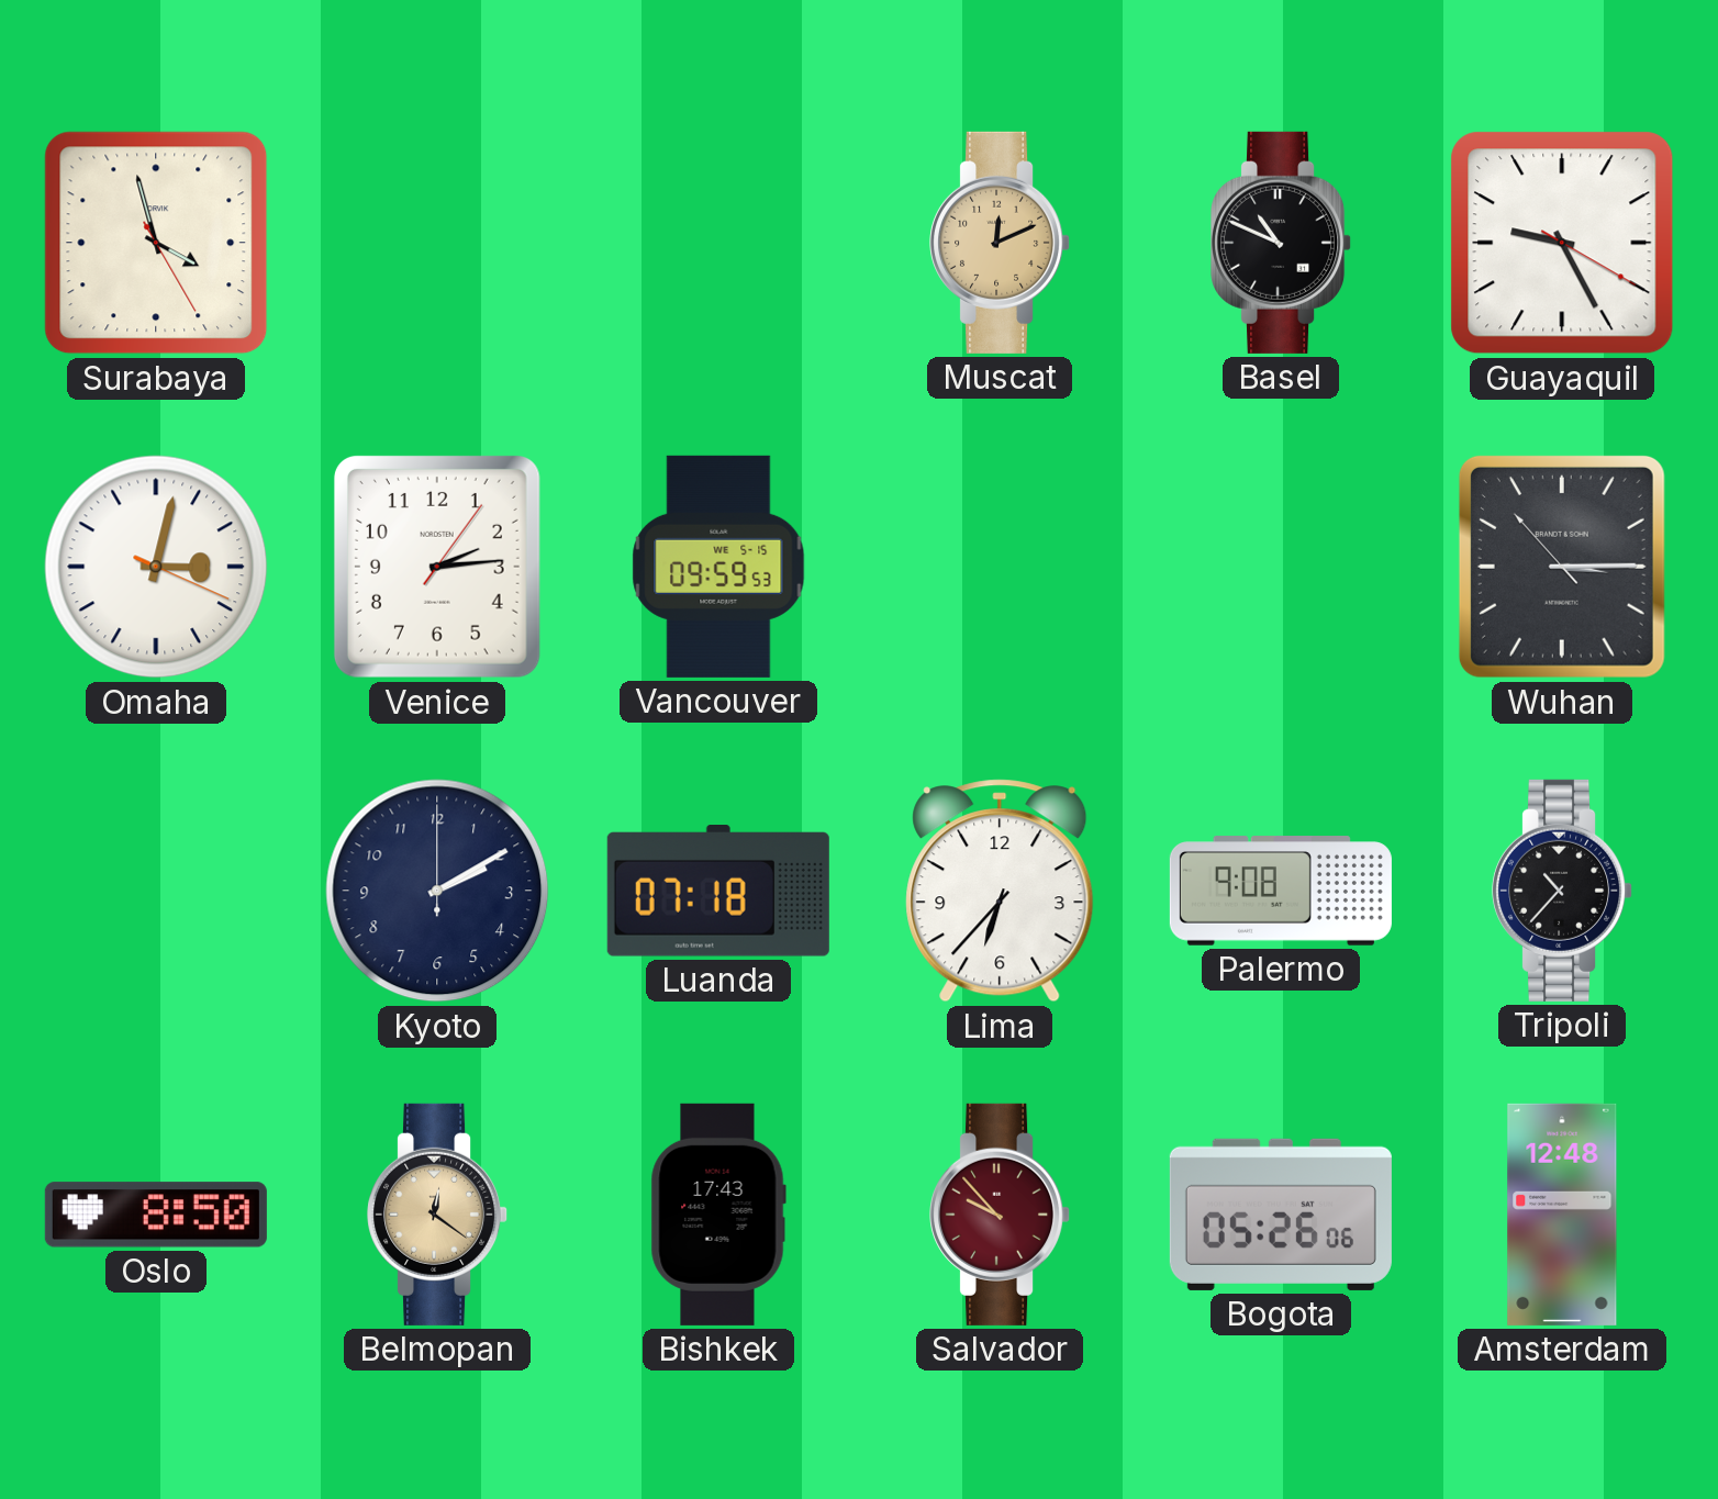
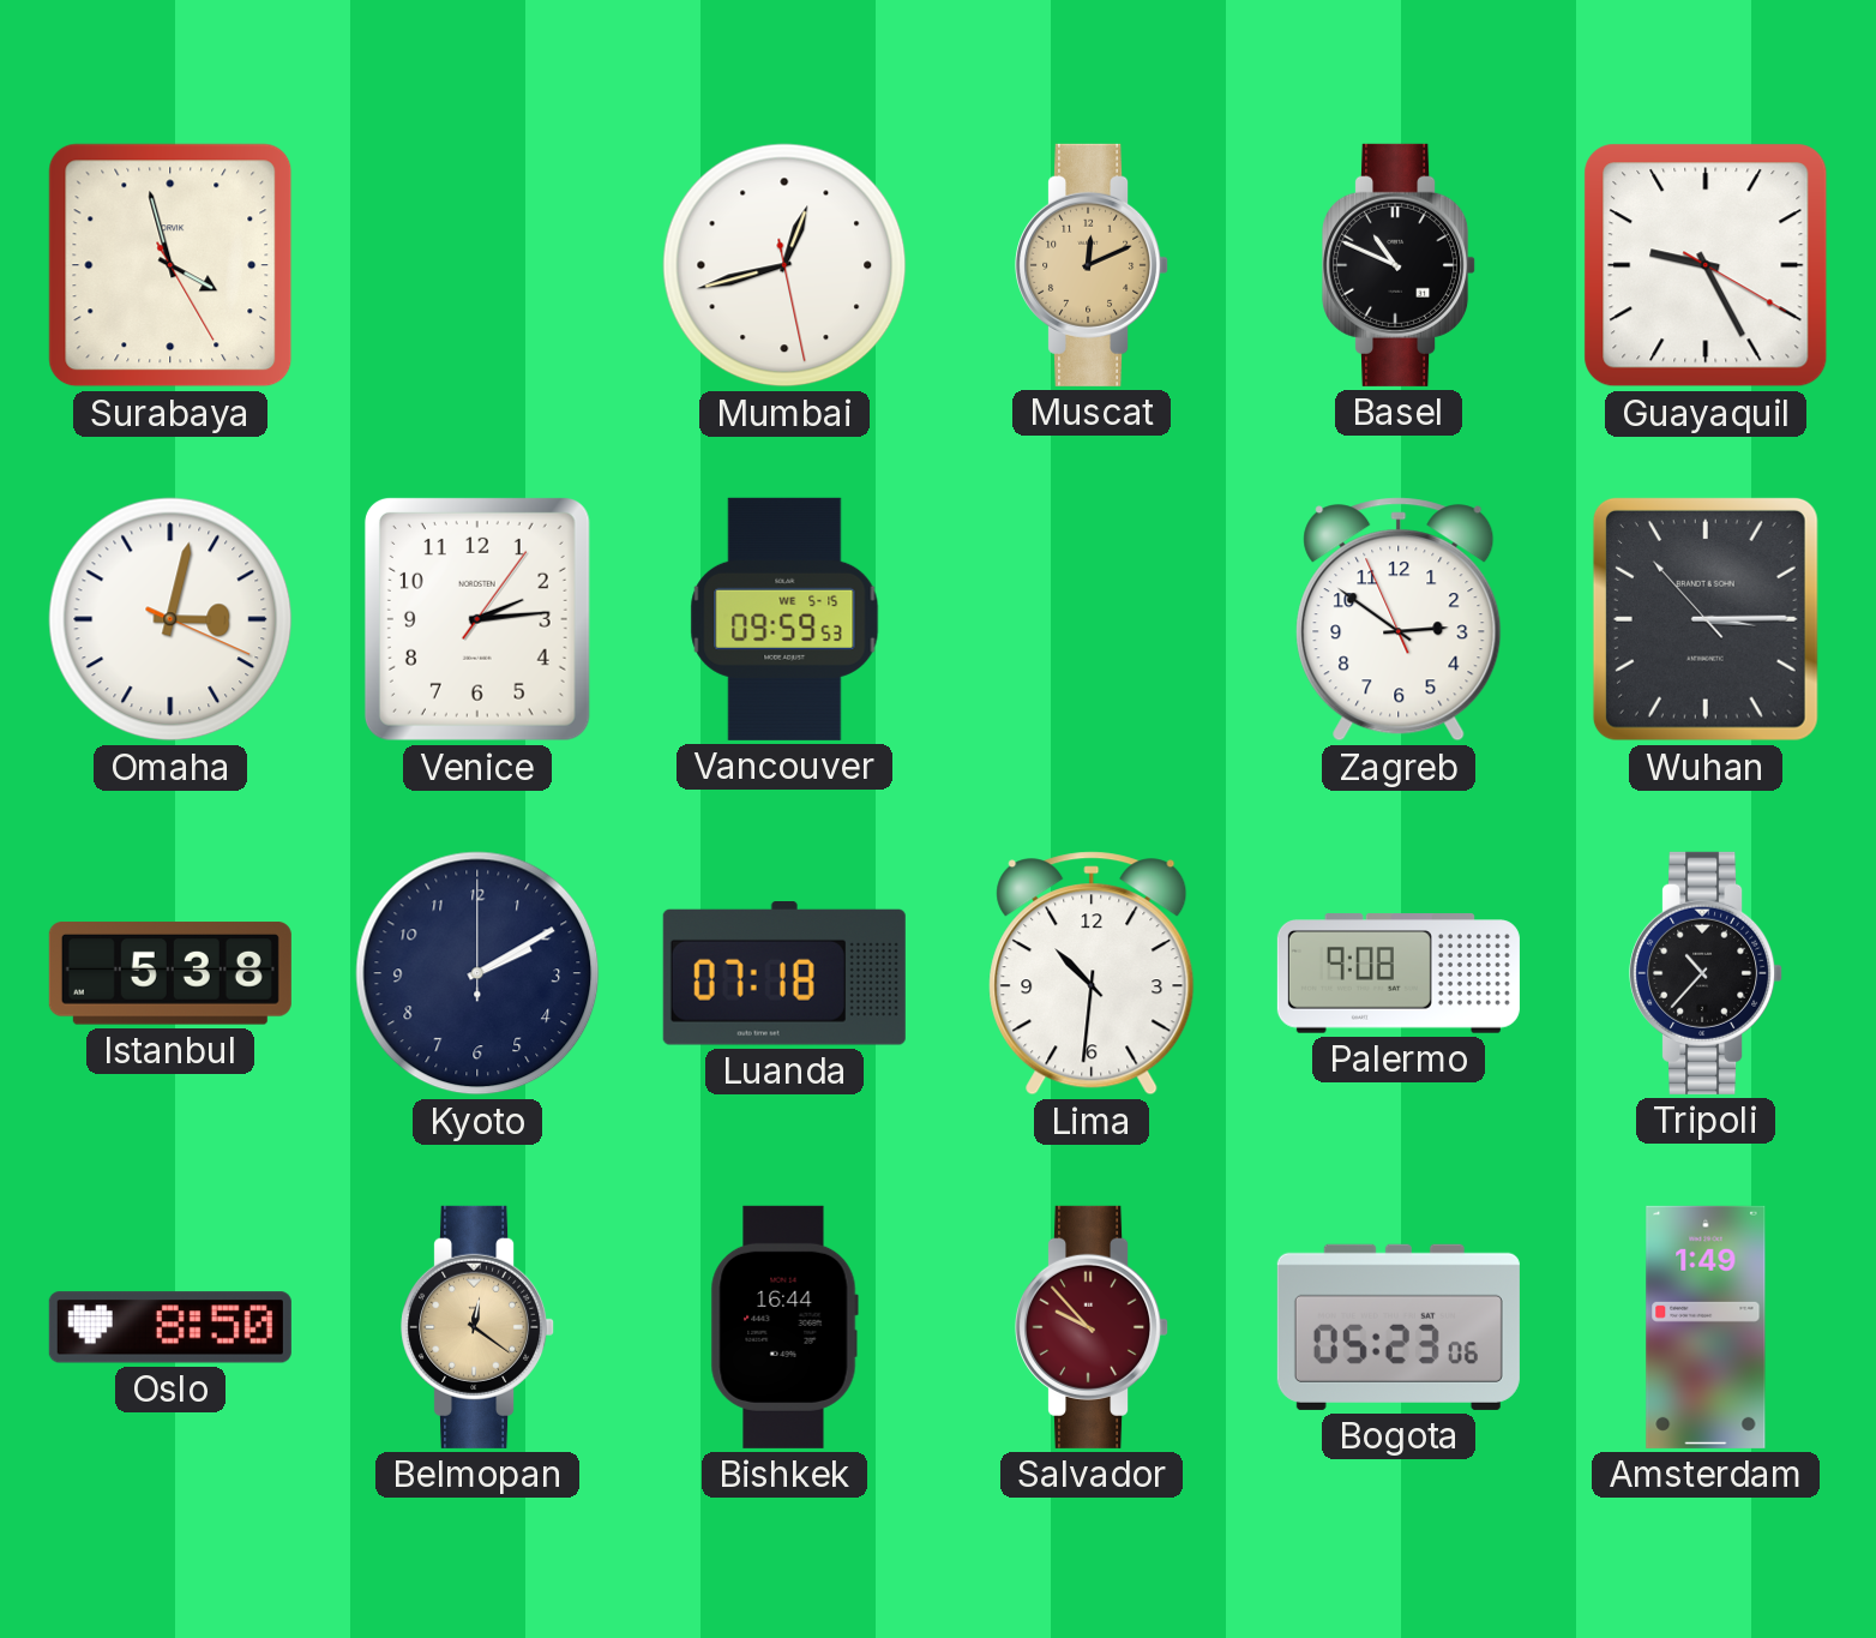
Mumbai: none -> 12:42
Zagreb: none -> 2:50
Istanbul: none -> 5:38
Lima: 6:37 -> 10:31
Bishkek: 17:43 -> 16:44
Bogota: 05:26 -> 05:23
Amsterdam: 12:48 -> 1:49
